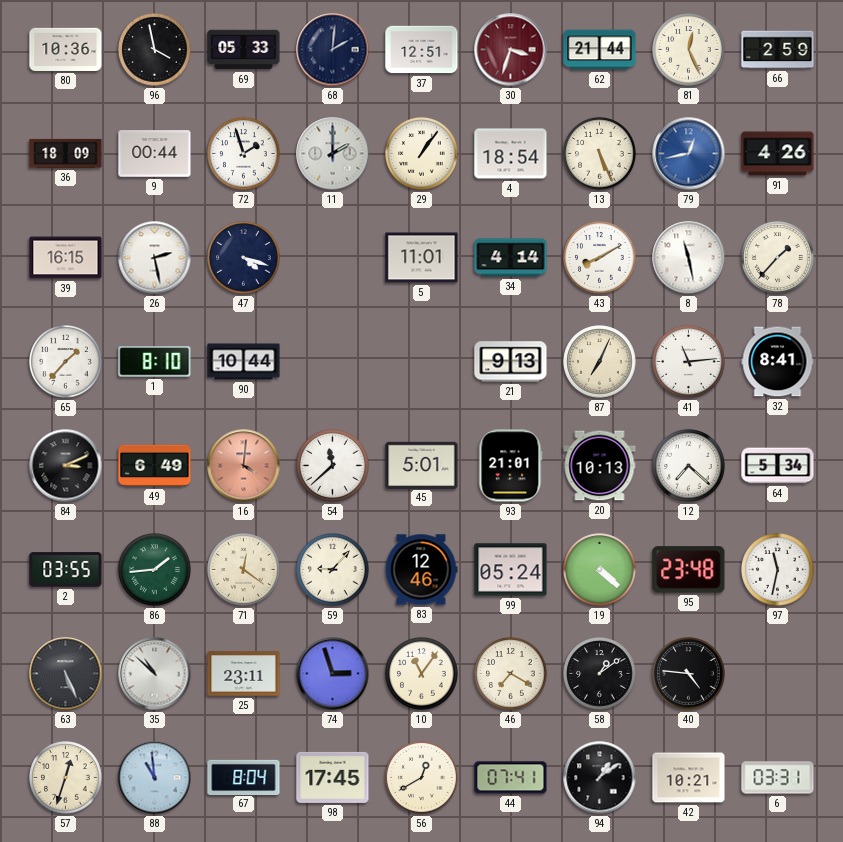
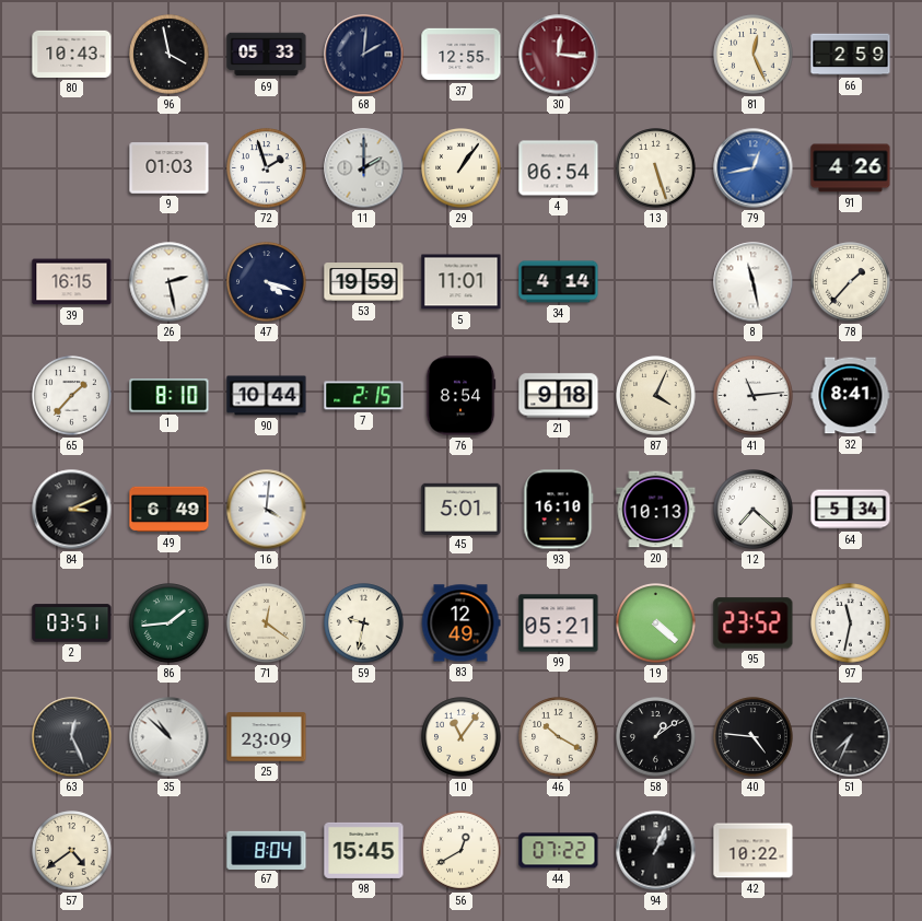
80: 10:36 -> 10:43
37: 12:51 -> 12:55
30: 3:33 -> 12:16
62: 21:44 -> none
36: 18:09 -> none
9: 00:44 -> 01:03
4: 18:54 -> 06:54
13: 5:26 -> 5:27
53: none -> 19:59
43: 8:10 -> none
7: none -> 2:15
76: none -> 8:54
21: 9:13 -> 9:18
87: 7:04 -> 4:04
16 dial: salmon -> white
54: 11:38 -> none
93: 21:01 -> 16:10
2: 03:55 -> 03:51
59: 9:07 -> 9:32
83: 12:46 -> 12:49
99: 05:24 -> 05:21
95: 23:48 -> 23:52
63: 5:26 -> 12:26
25: 23:11 -> 23:09
74: 2:57 -> none
46: 7:20 -> 10:20
51: none -> 7:34
57: 12:33 -> 4:39
88: 10:59 -> none
98: 17:45 -> 15:45
44: 07:41 -> 07:22
94: 1:09 -> 1:04
42: 10:21 -> 10:22
6: 03:31 -> none
